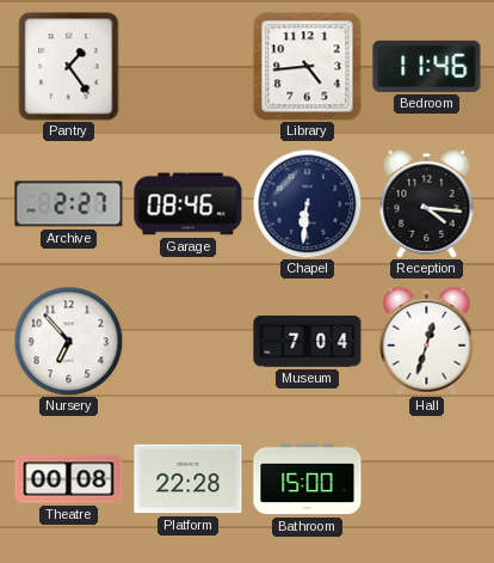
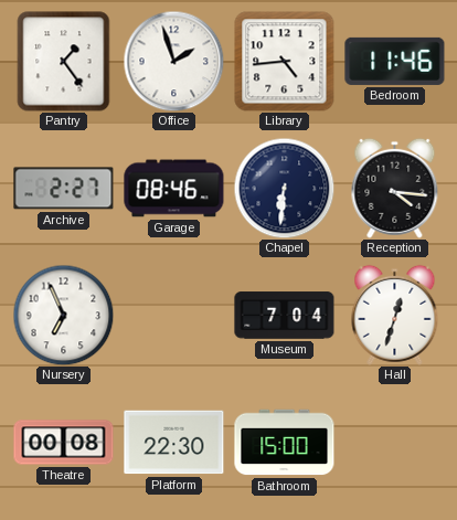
Office: none -> 1:57
Nursery: 6:53 -> 6:56
Platform: 22:28 -> 22:30
